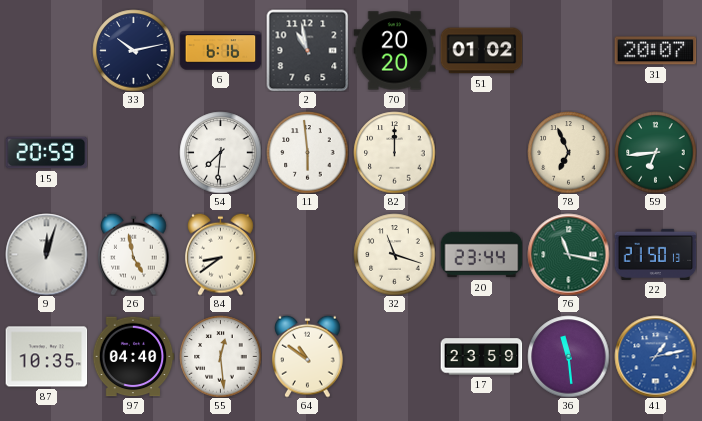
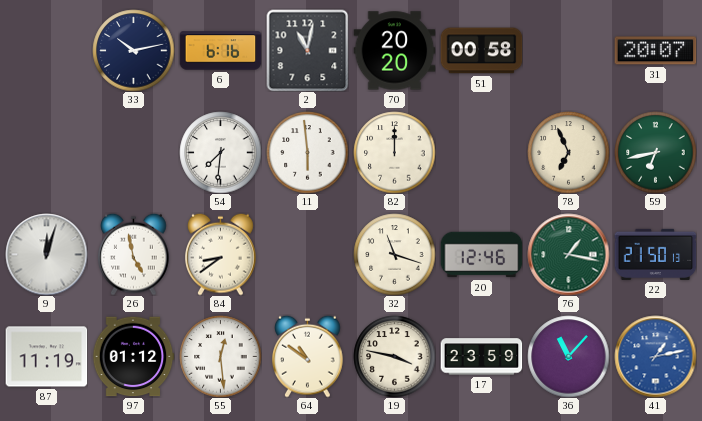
2: 10:58 -> 11:02
51: 01:02 -> 00:58
15: 20:59 -> none
59: 6:44 -> 6:43
20: 23:44 -> 12:46
76: 11:17 -> 1:17
87: 10:35 -> 11:19
97: 04:40 -> 01:12
19: none -> 3:47
36: 11:29 -> 11:07
